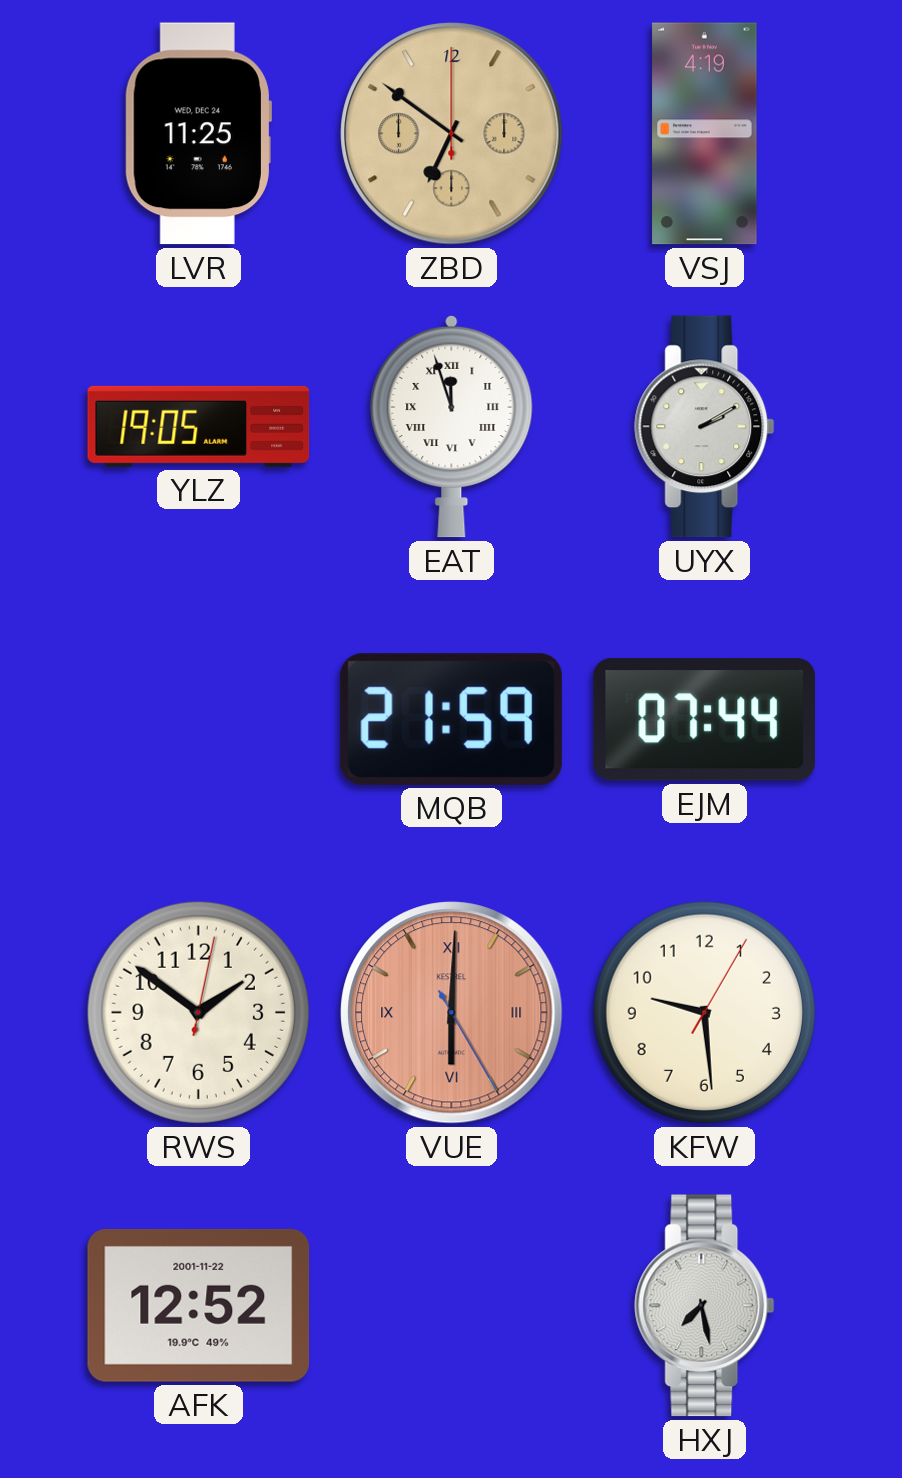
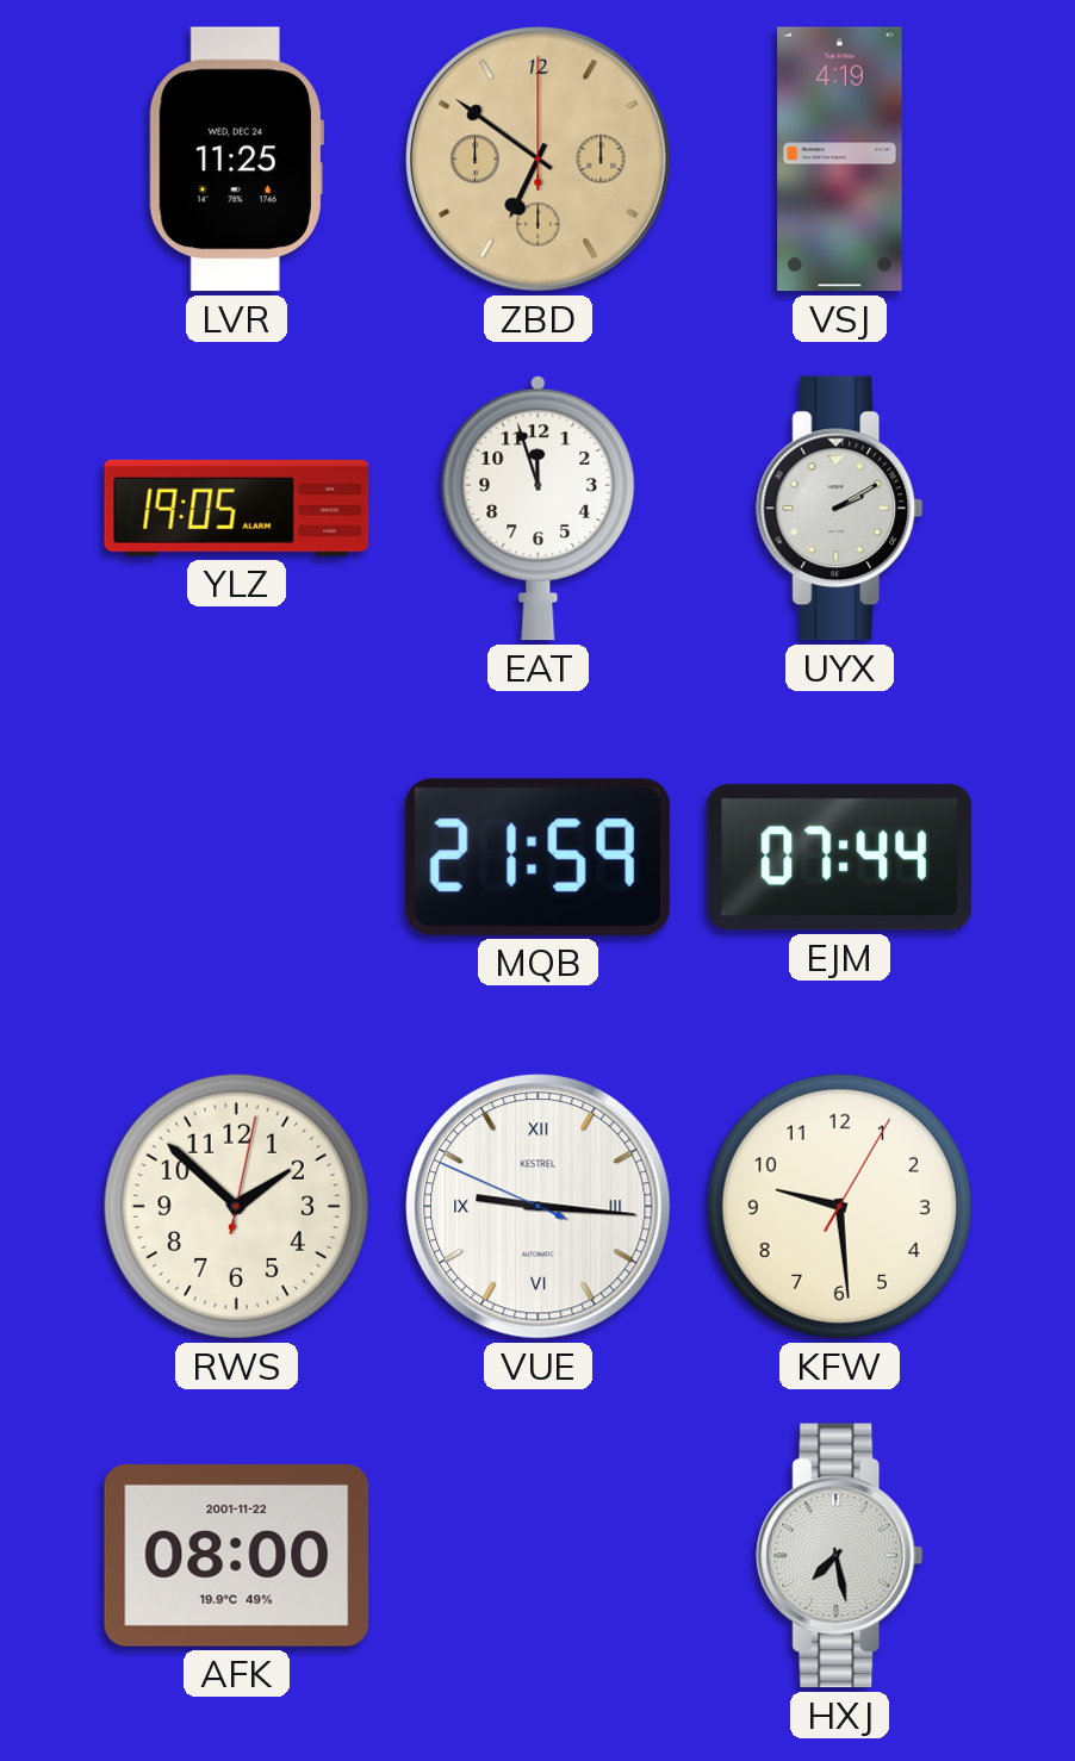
EAT numerals: Roman -> Arabic
RWS: 1:51 -> 1:52
VUE: 6:00 -> 9:15
VUE dial: salmon -> white
AFK: 12:52 -> 08:00
